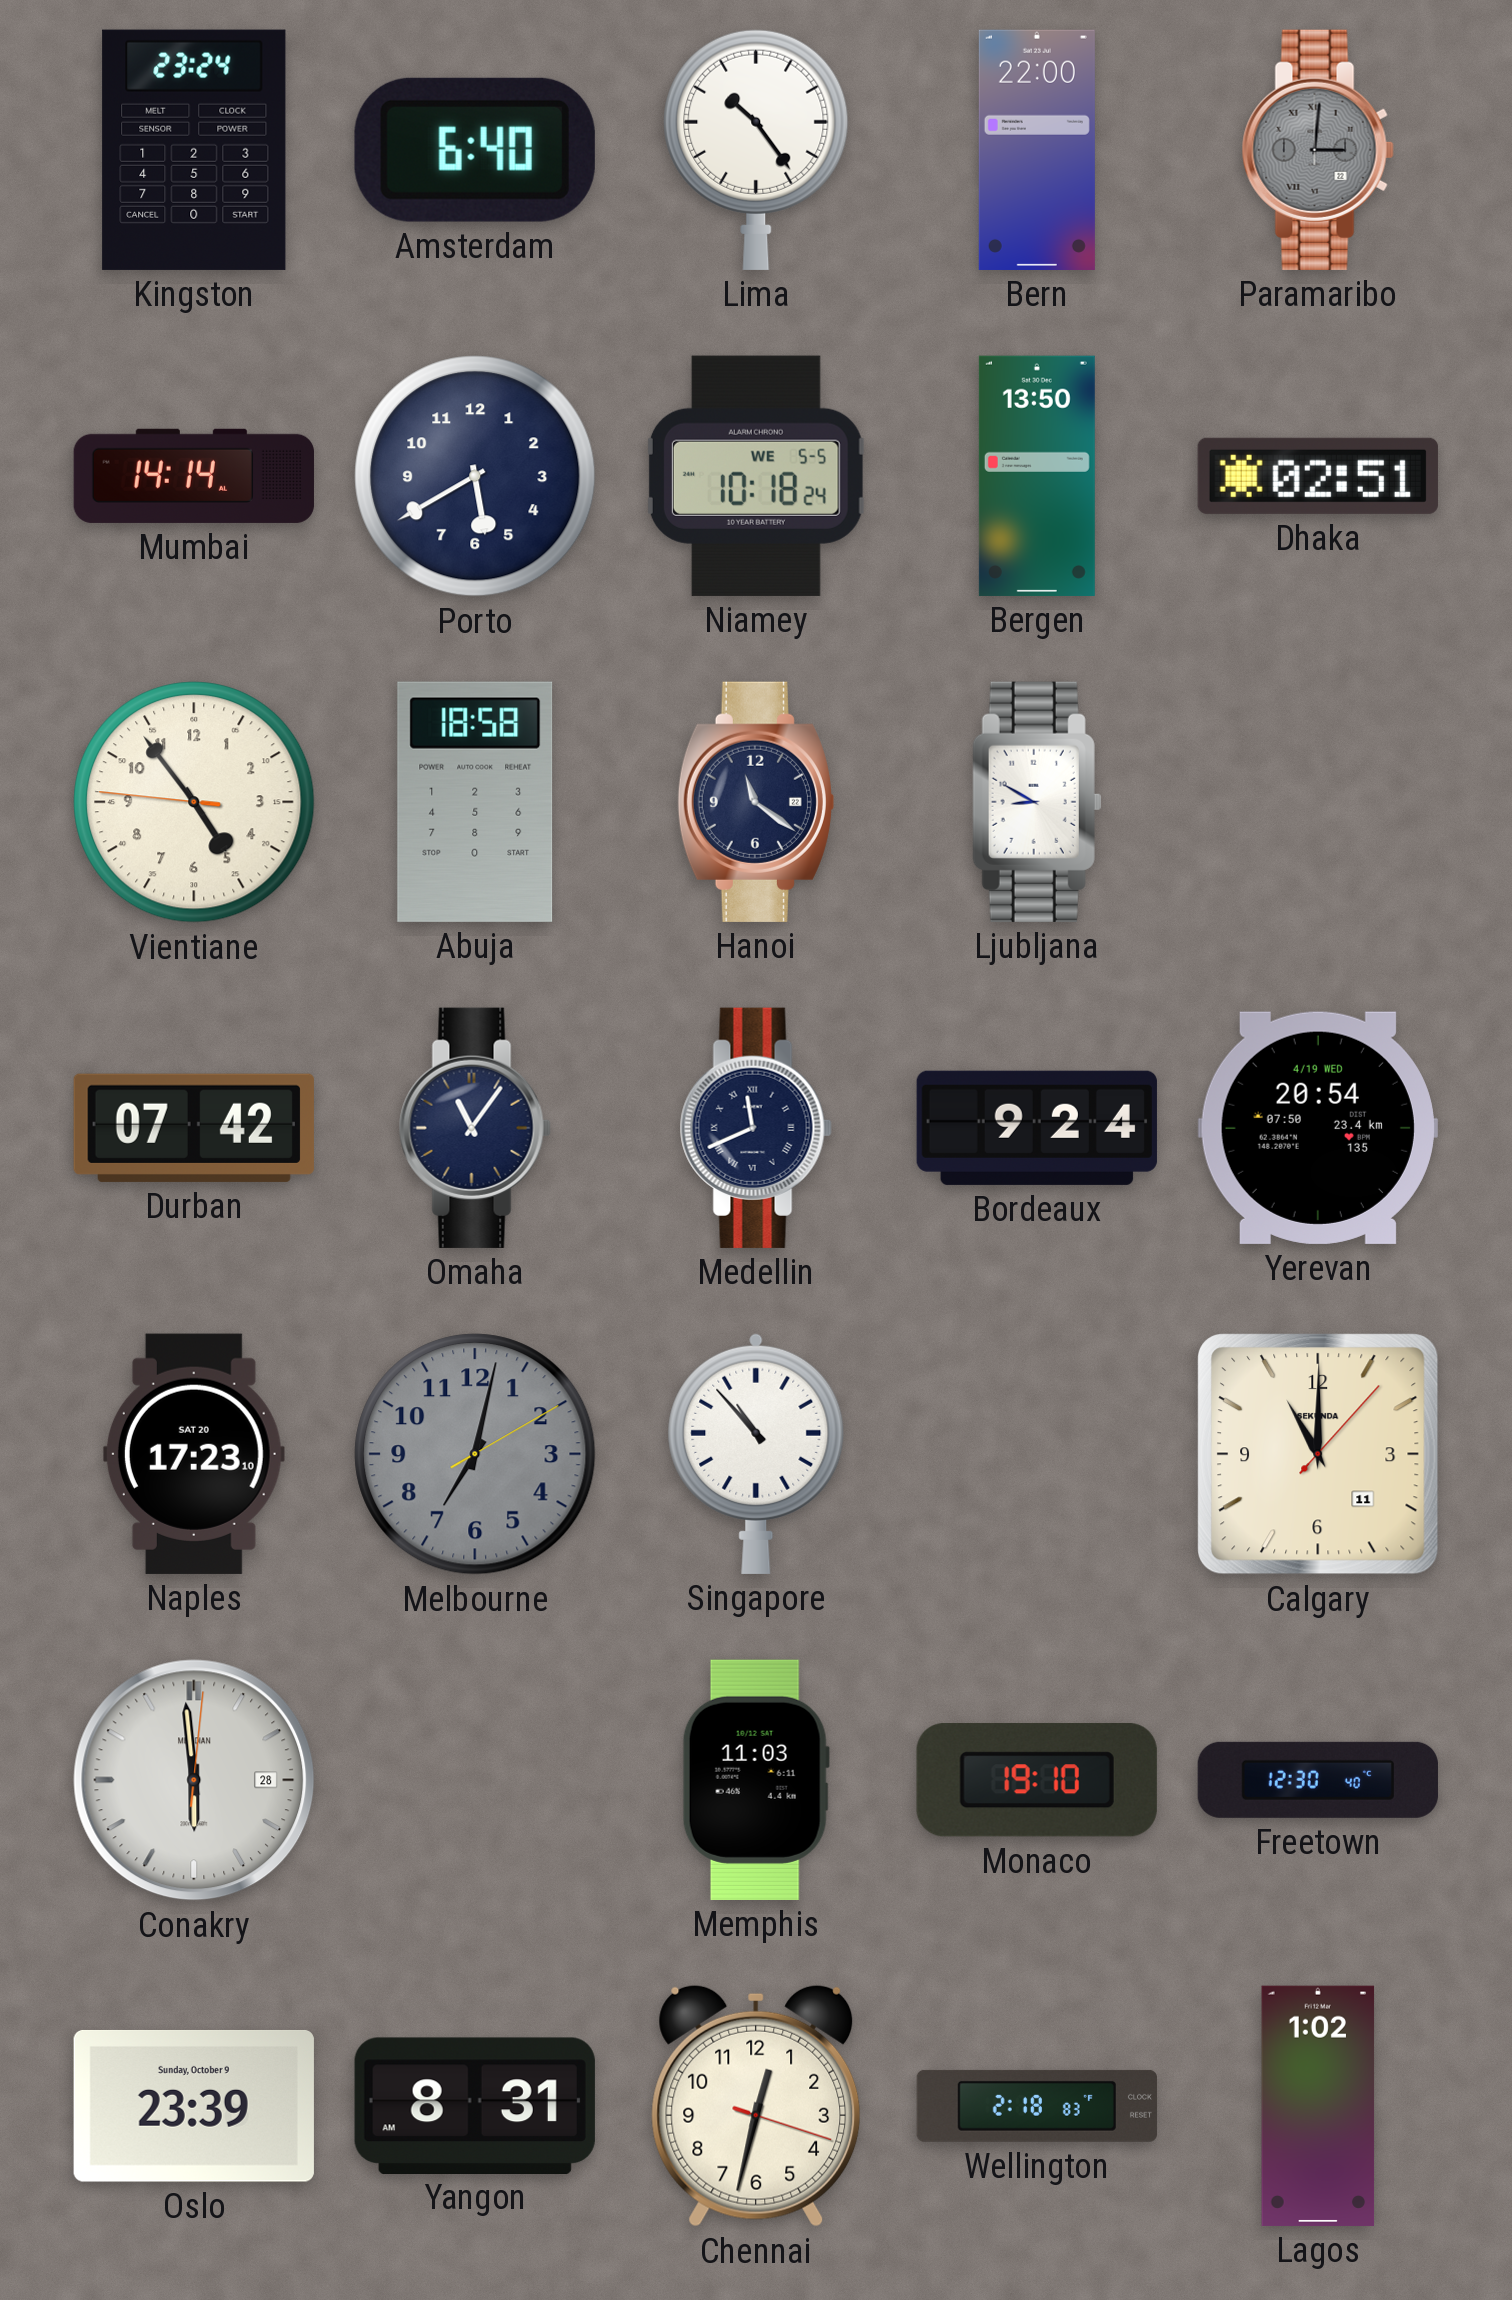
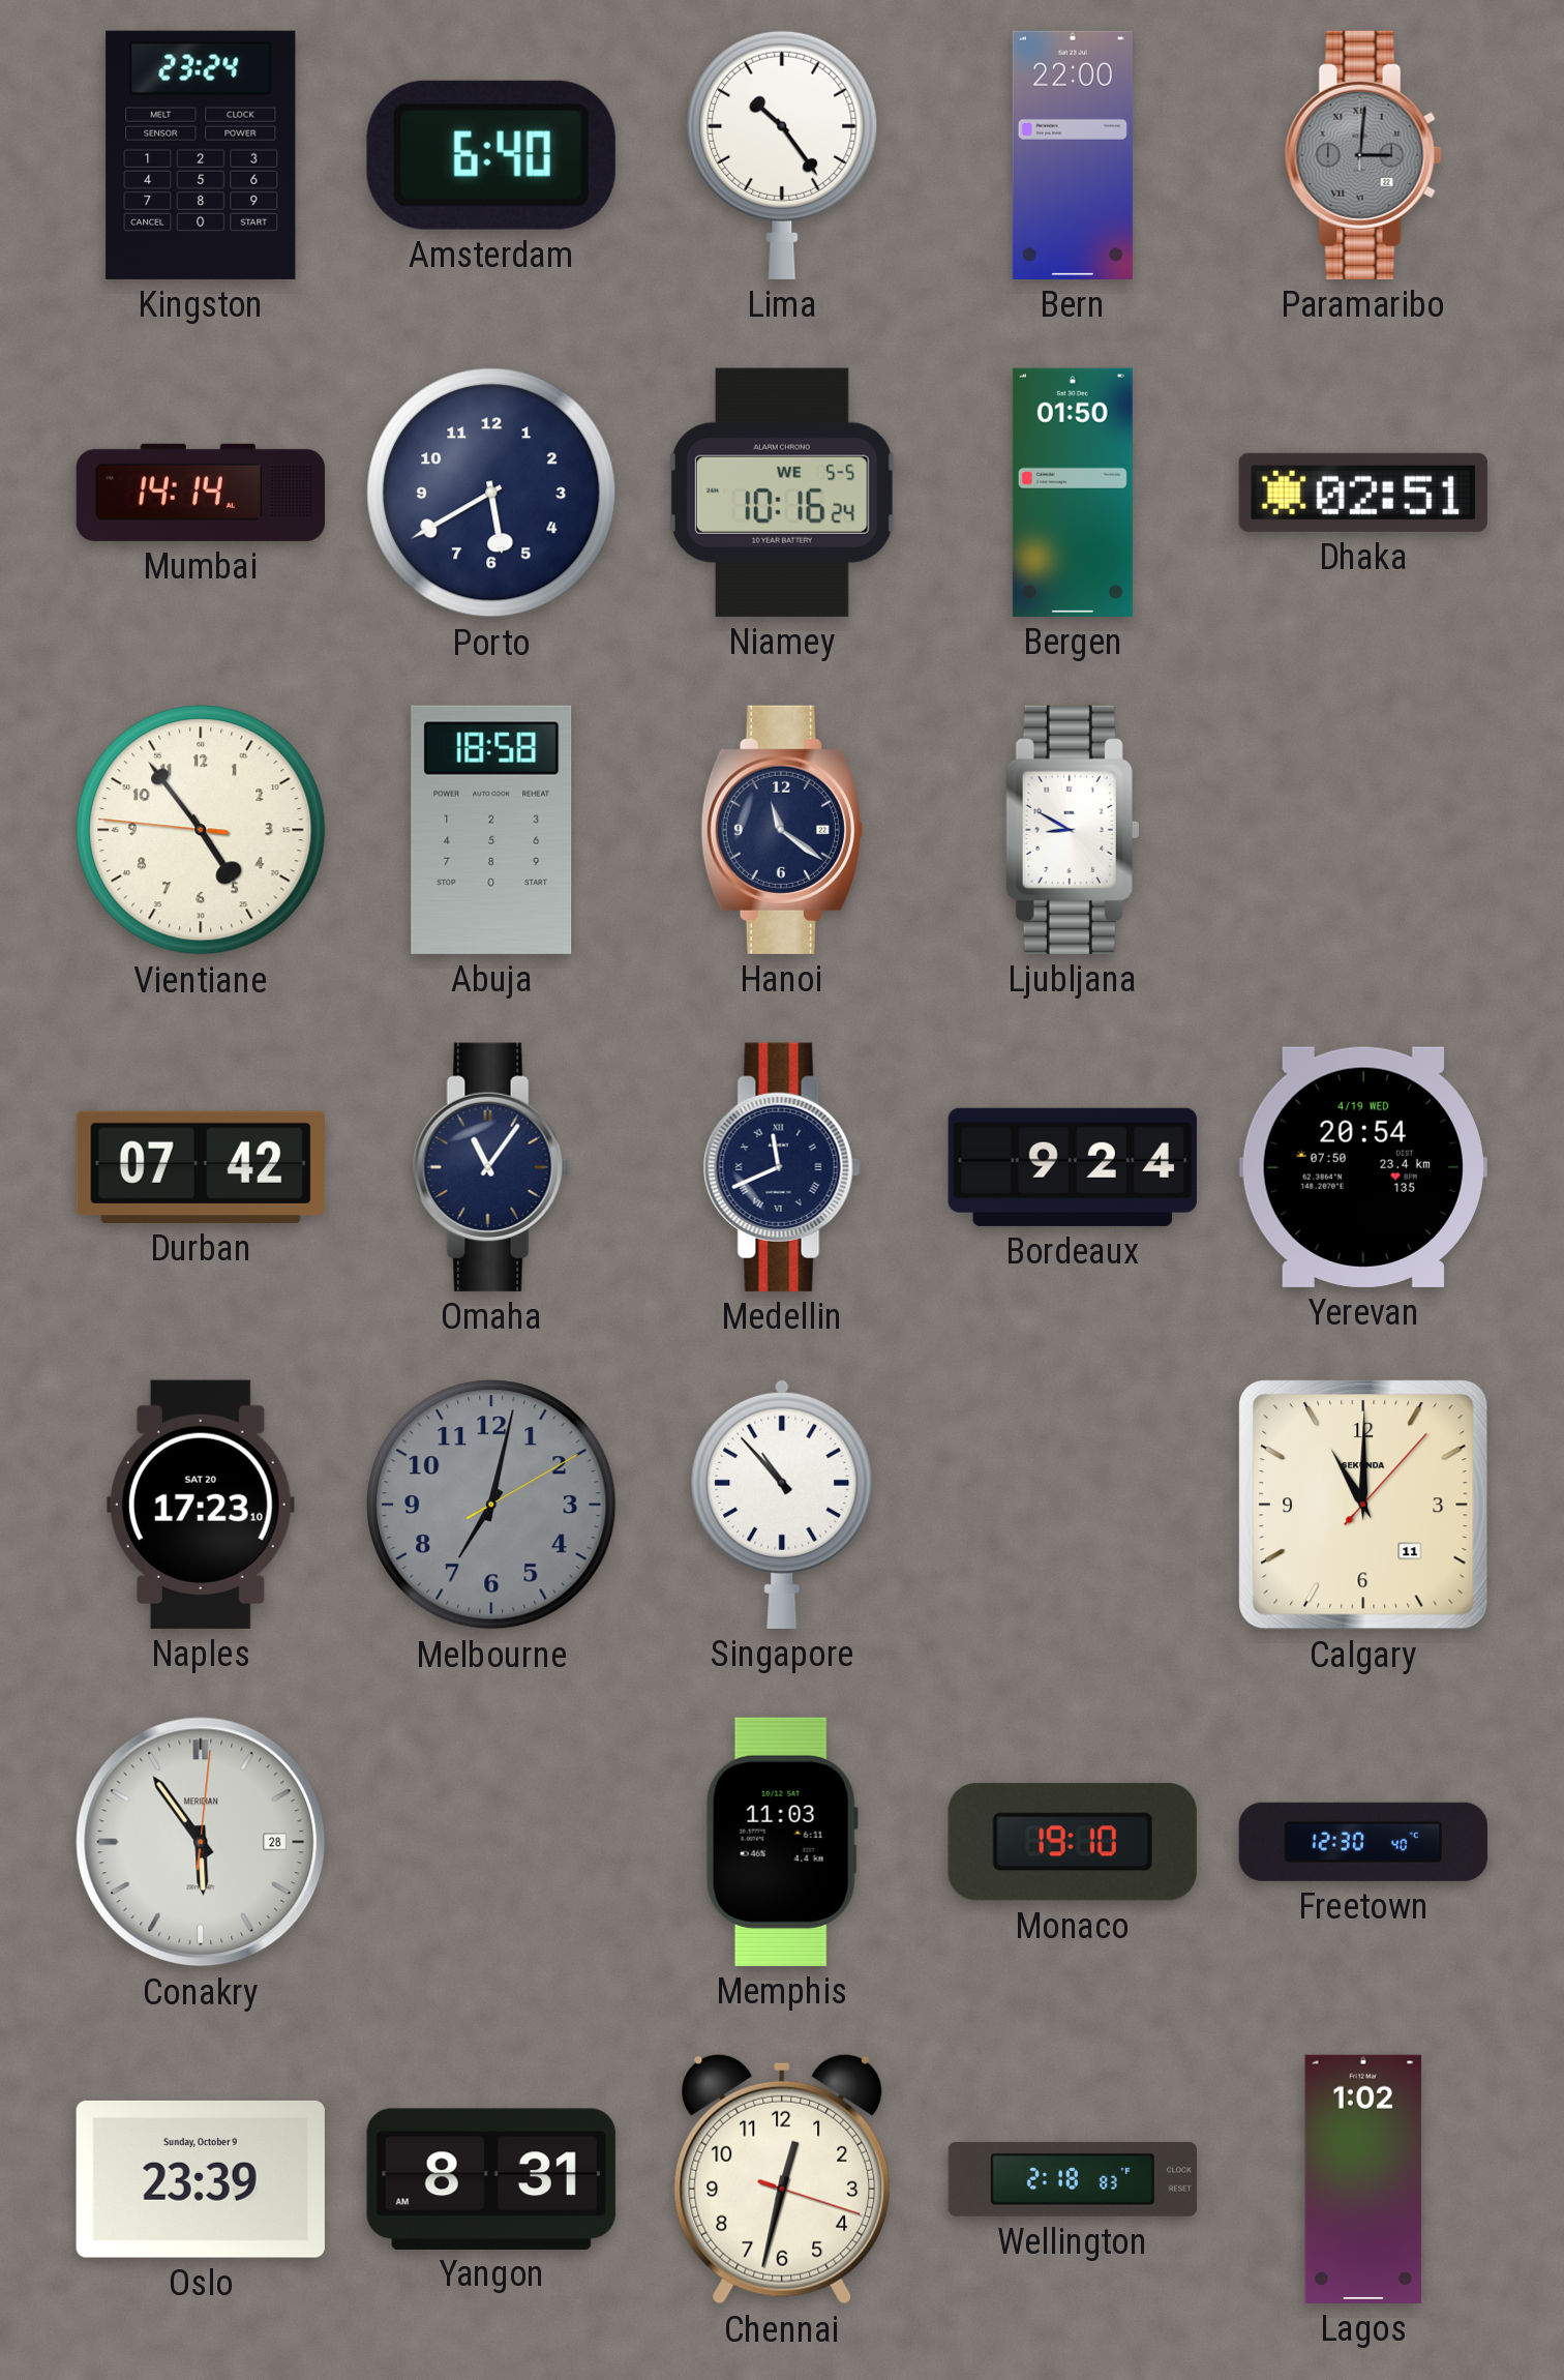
Niamey: 10:18 -> 10:16
Bergen: 13:50 -> 01:50
Conakry: 5:59 -> 5:54
